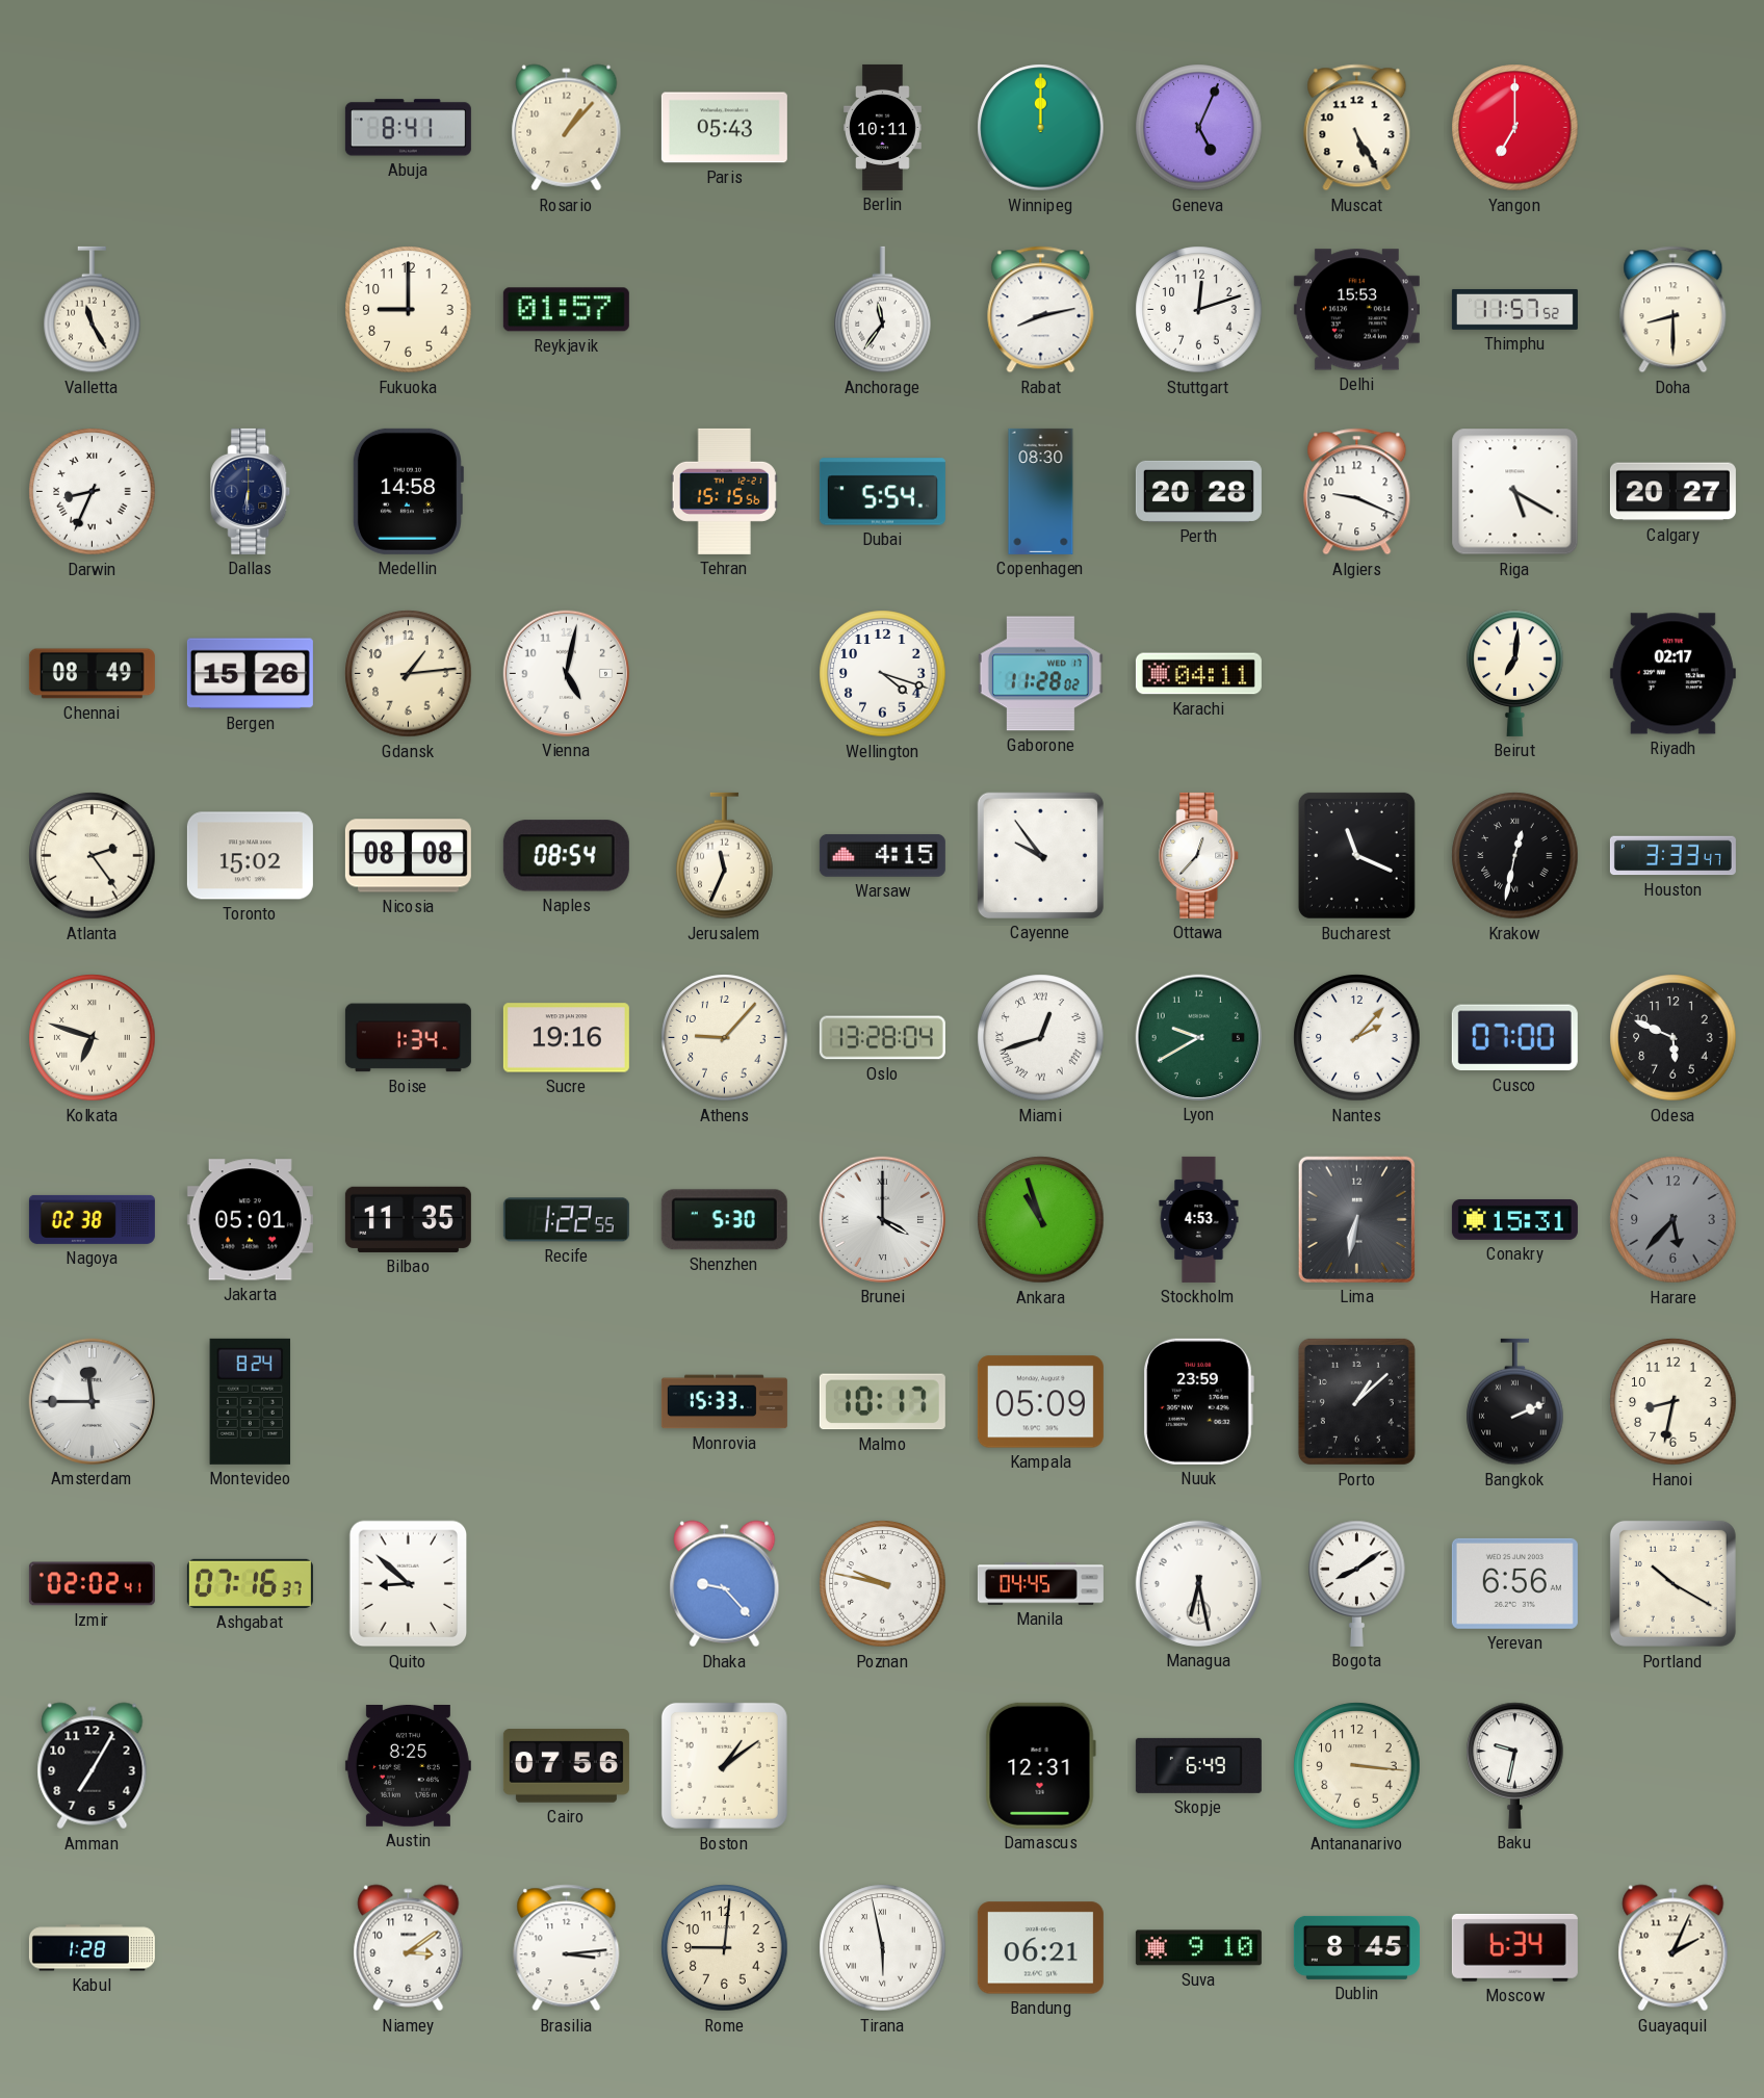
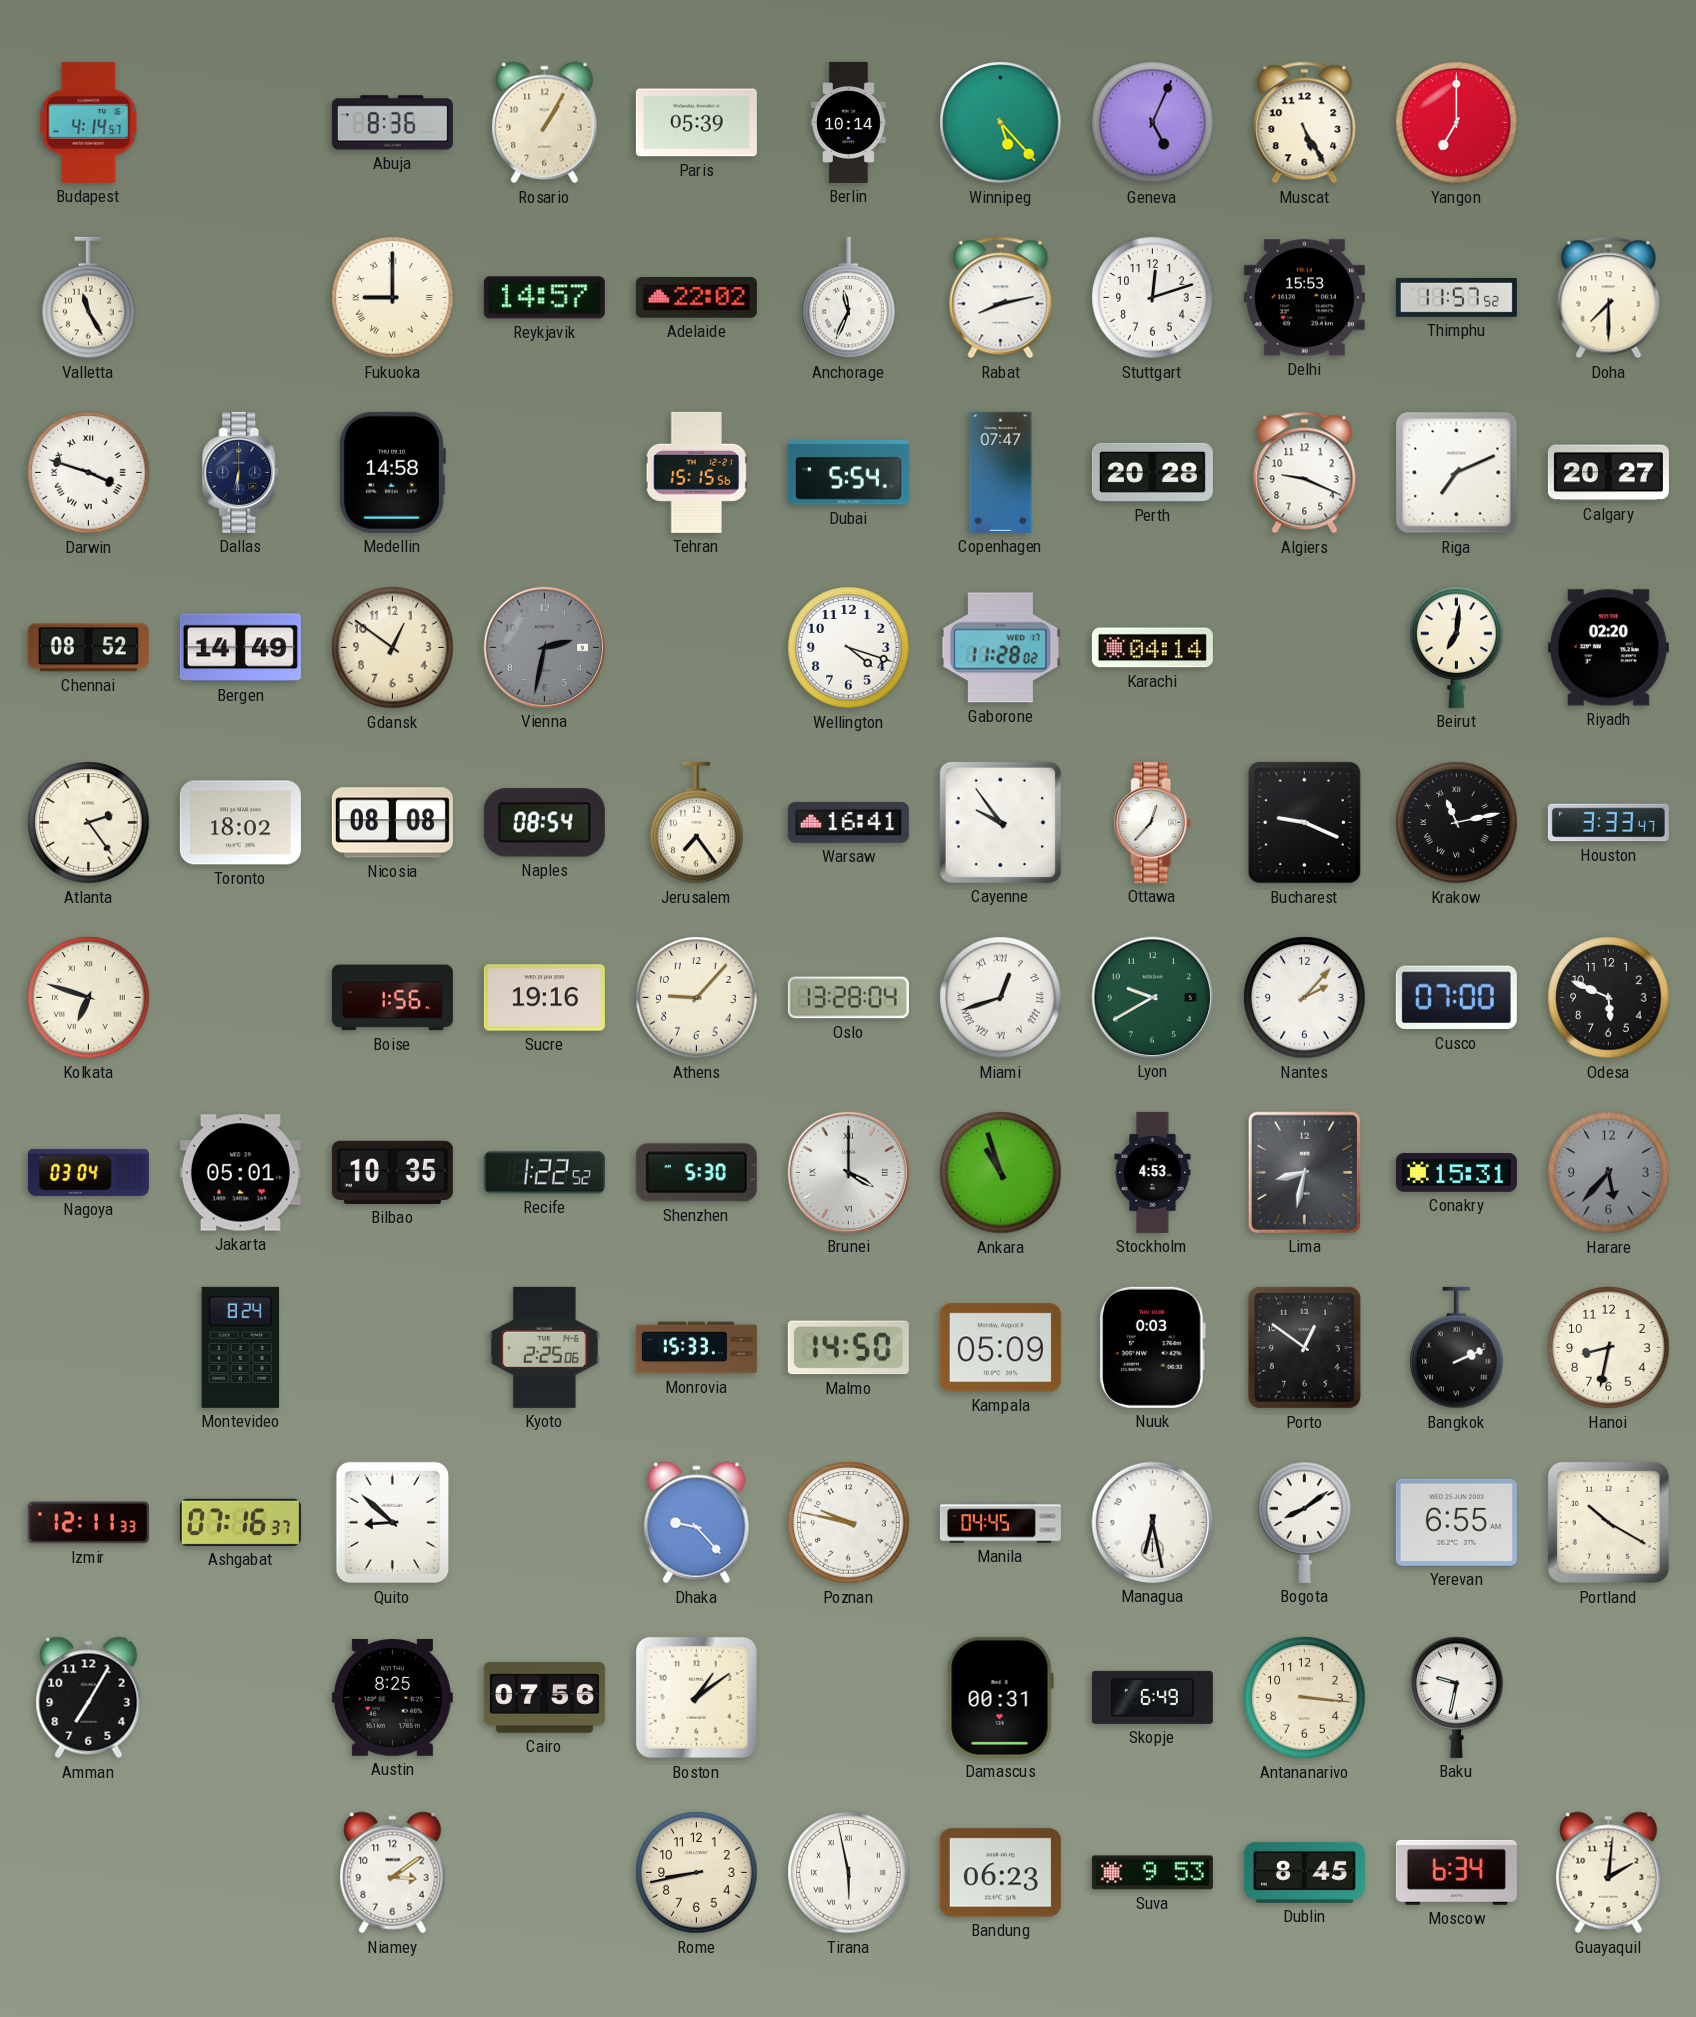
Budapest: none -> 4:14
Abuja: 8:41 -> 8:36
Rosario: 1:07 -> 1:05
Paris: 05:43 -> 05:39
Berlin: 10:11 -> 10:14
Winnipeg: 12:00 -> 5:23
Fukuoka numerals: Arabic -> Roman
Reykjavik: 01:57 -> 14:57
Adelaide: none -> 22:02
Anchorage: 11:36 -> 11:34
Doha: 8:30 -> 7:30
Darwin: 8:34 -> 3:48
Copenhagen: 08:30 -> 07:47
Riga: 5:20 -> 7:11
Chennai: 08:49 -> 08:52
Bergen: 15:26 -> 14:49
Gdansk: 1:14 -> 12:51
Vienna: 5:02 -> 2:32
Vienna dial: white -> grey
Karachi: 04:11 -> 04:14
Riyadh: 02:17 -> 02:20
Toronto: 15:02 -> 18:02
Jerusalem: 11:34 -> 7:24
Warsaw: 4:15 -> 16:41
Bucharest: 11:19 -> 9:19
Krakow: 12:32 -> 11:13
Boise: 1:34 -> 1:56
Nagoya: 02:38 -> 03:04
Bilbao: 11:35 -> 10:35
Recife: 1:22:55 -> 1:22:52
Lima: 6:32 -> 8:32
Amsterdam: 11:45 -> none
Kyoto: none -> 2:25
Malmo: 10:17 -> 14:50
Nuuk: 23:59 -> 0:03
Porto: 1:08 -> 12:51
Izmir: 02:02 -> 12:11
Yerevan: 6:56 -> 6:55
Damascus: 12:31 -> 00:31
Kabul: 1:28 -> none
Brasilia: 3:14 -> none
Rome: 9:01 -> 8:43
Bandung: 06:21 -> 06:23
Suva: 9:10 -> 9:53
Guayaquil: 2:04 -> 2:01
